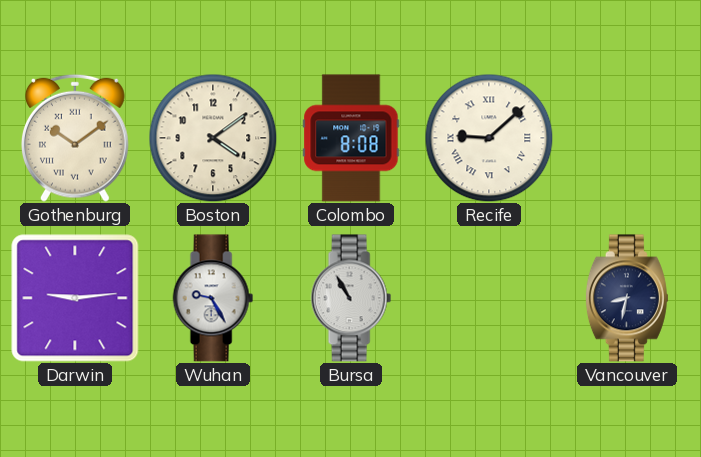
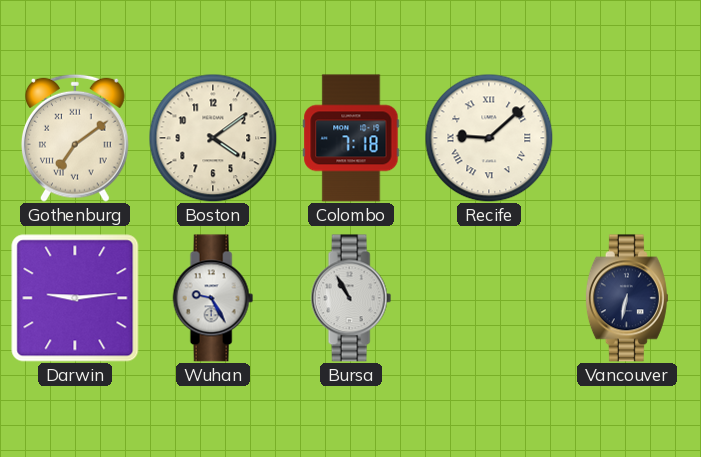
Gothenburg: 10:09 -> 7:09
Colombo: 8:08 -> 7:18
Vancouver: 8:32 -> 6:32
